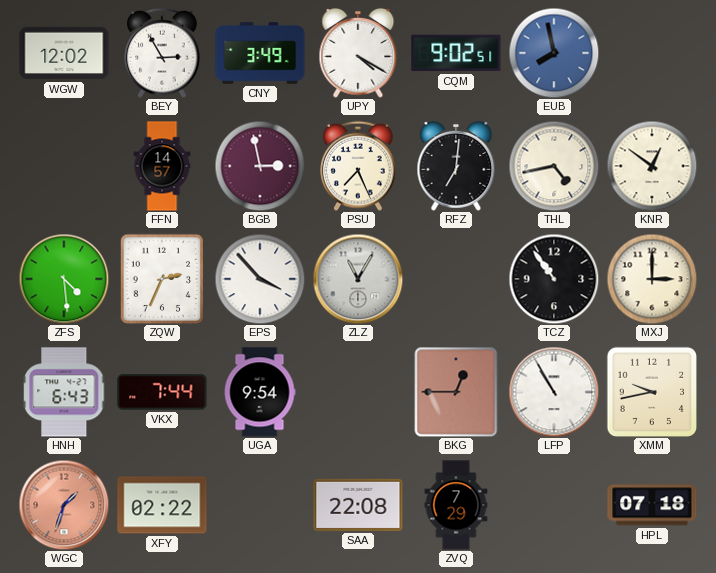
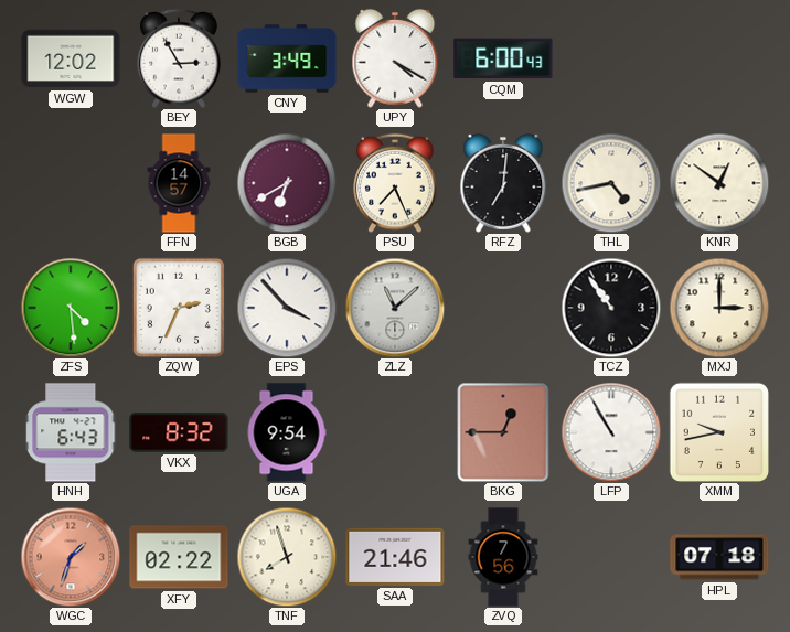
CQM: 9:02 -> 6:00
EUB: 7:58 -> none
BGB: 2:58 -> 6:40
ZLZ: 11:05 -> 11:08
VKX: 7:44 -> 8:32
TNF: none -> 7:57
SAA: 22:08 -> 21:46
ZVQ: 7:29 -> 7:56
